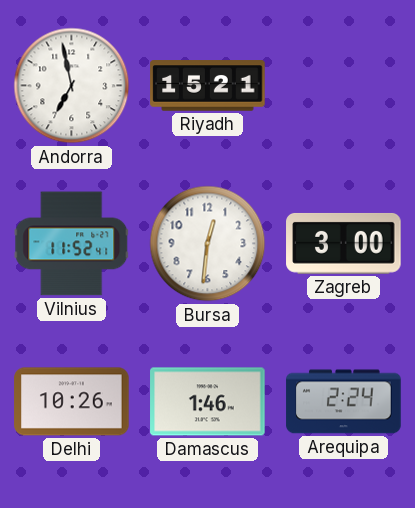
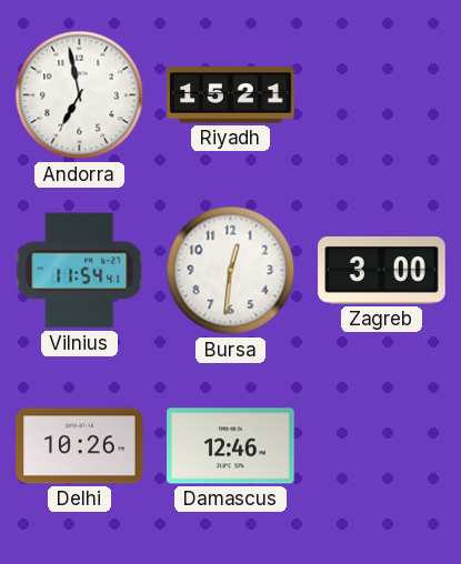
Vilnius: 11:52 -> 11:54
Damascus: 1:46 -> 12:46
Arequipa: 2:24 -> none
